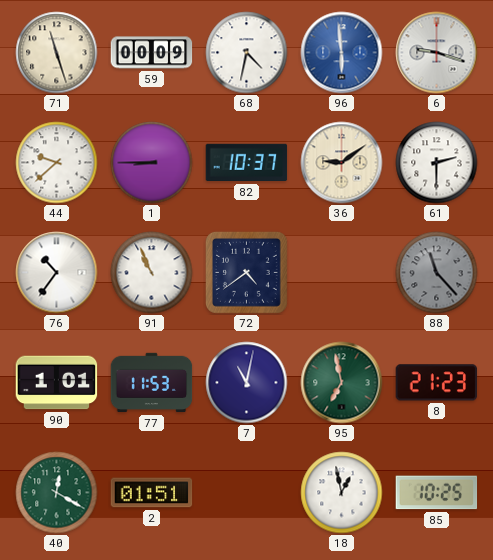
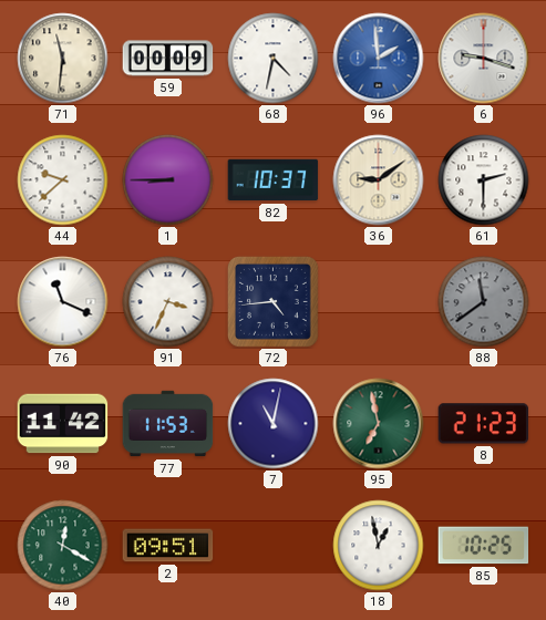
71: 11:27 -> 11:31
96: 5:59 -> 1:59
76: 10:36 -> 11:19
91: 10:56 -> 3:34
72: 4:39 -> 4:44
88: 11:23 -> 11:39
90: 1:01 -> 11:42
2: 01:51 -> 09:51
